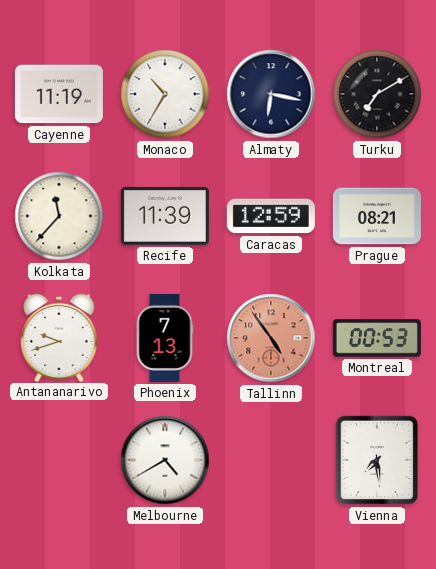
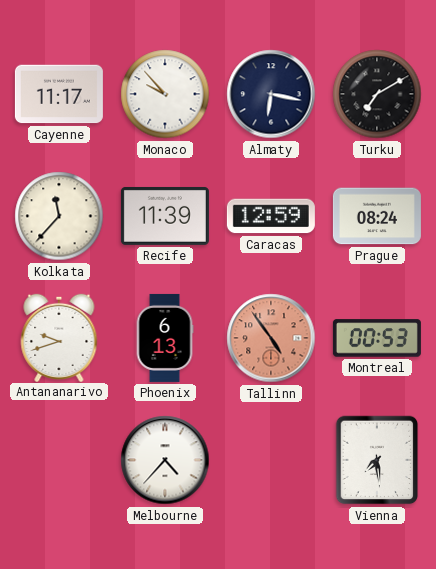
Cayenne: 11:19 -> 11:17
Monaco: 10:35 -> 9:53
Prague: 08:21 -> 08:24
Phoenix: 7:13 -> 6:13
Melbourne: 4:40 -> 4:37
